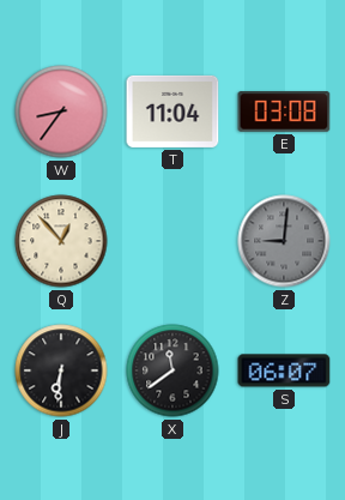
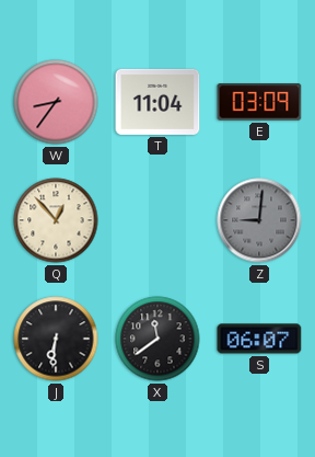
E: 03:08 -> 03:09
